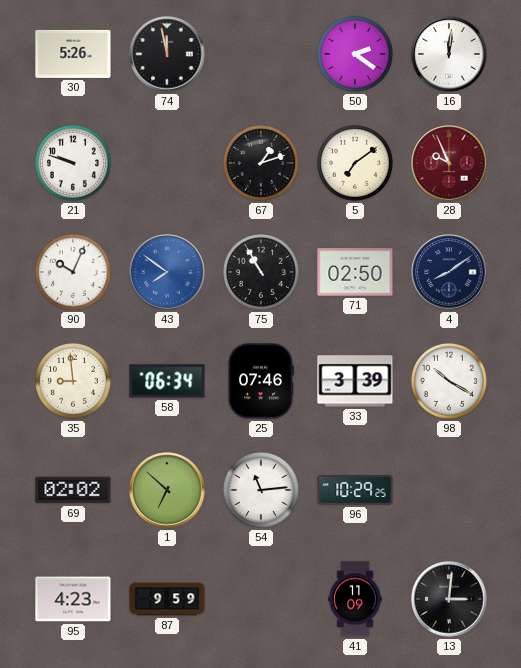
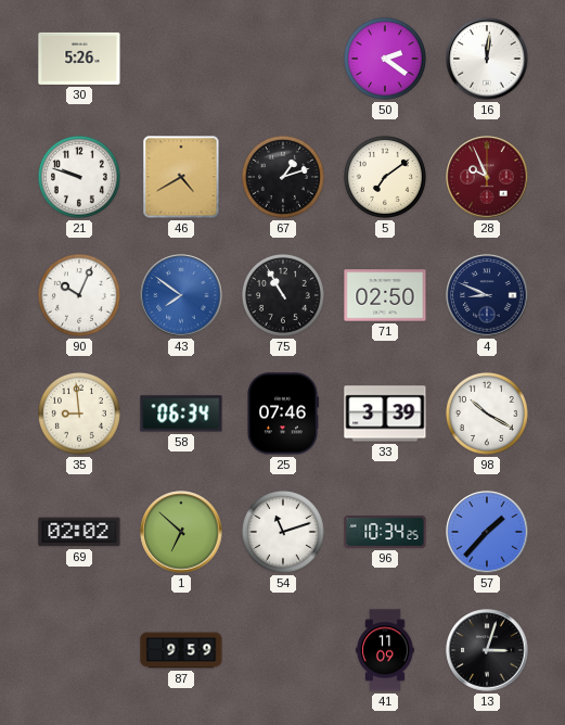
74: 11:58 -> none
46: none -> 4:40
4: 8:09 -> 8:49
54: 11:14 -> 11:12
96: 10:29 -> 10:34
57: none -> 1:37
95: 4:23 -> none
13: 3:01 -> 3:03
